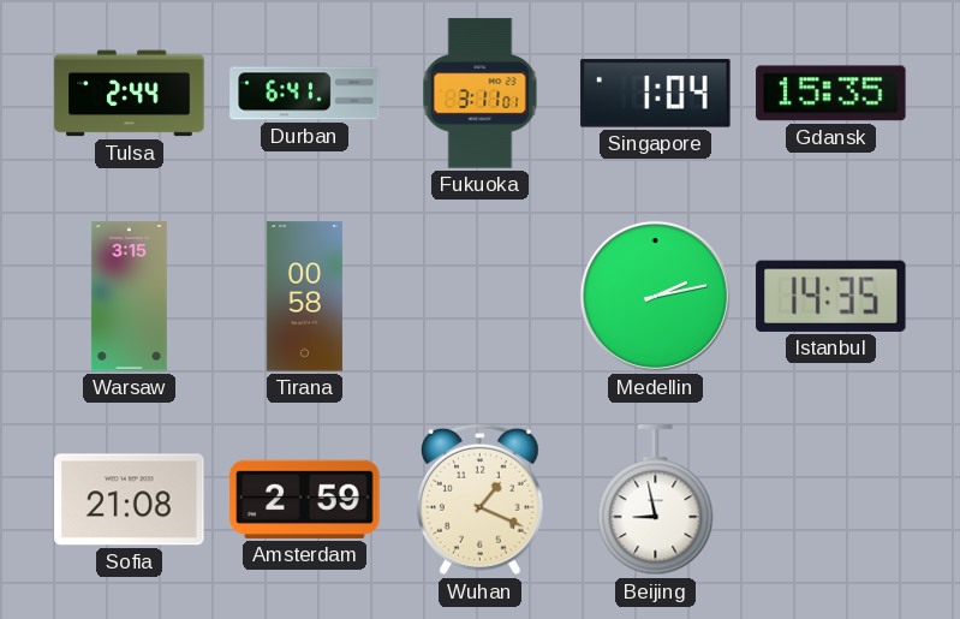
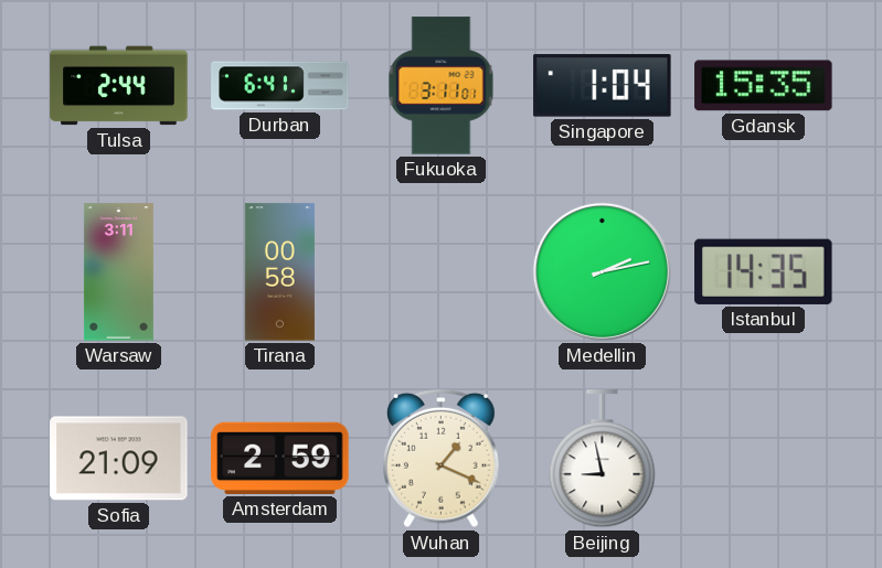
Warsaw: 3:15 -> 3:11
Sofia: 21:08 -> 21:09
